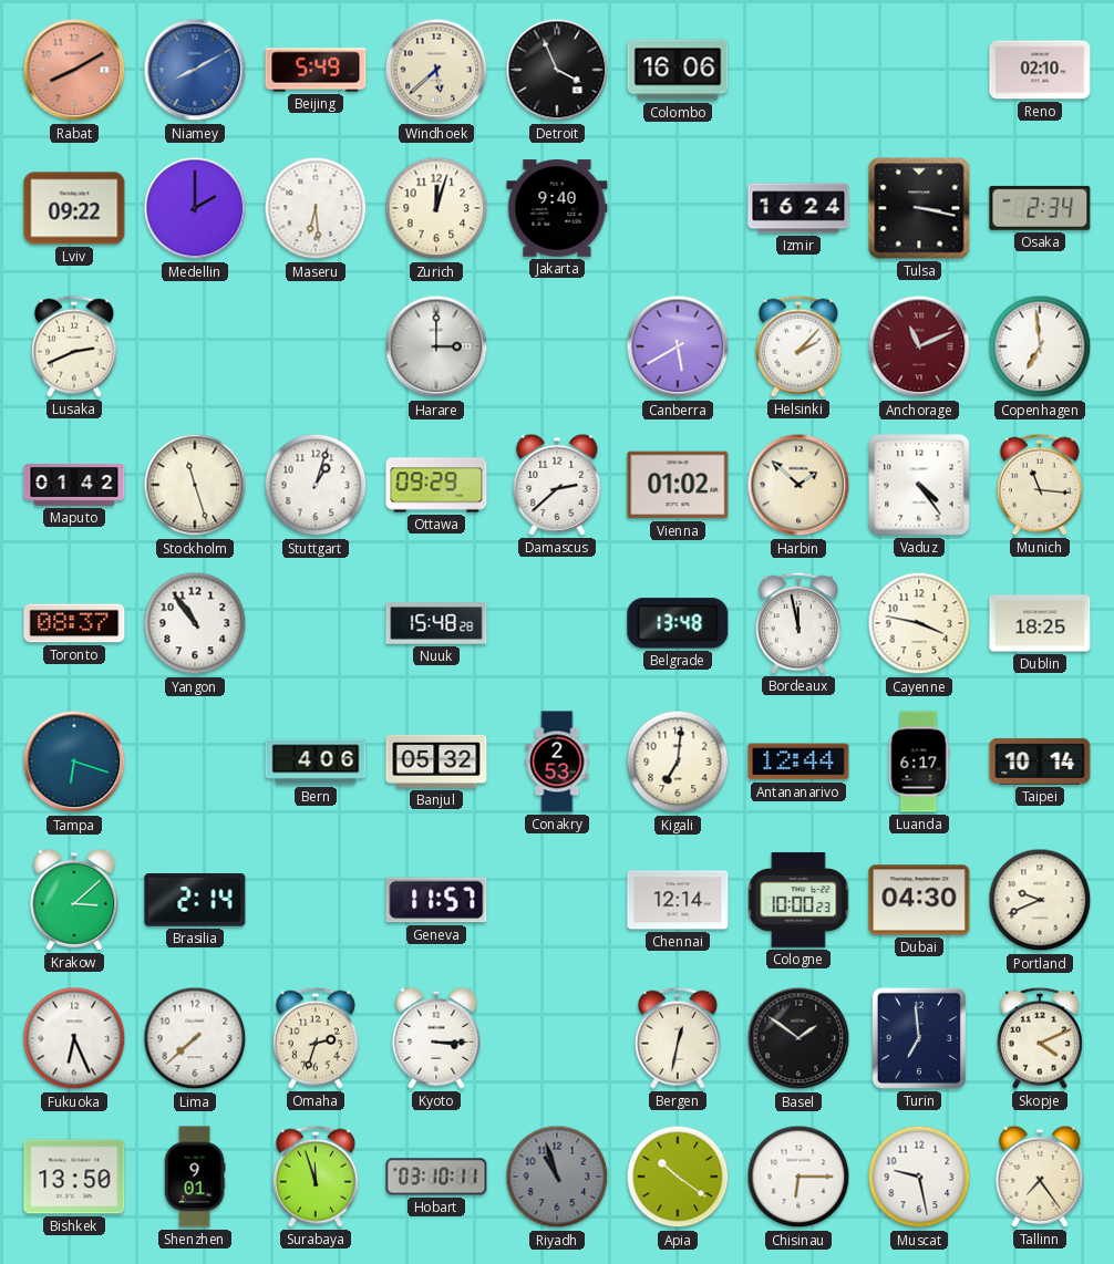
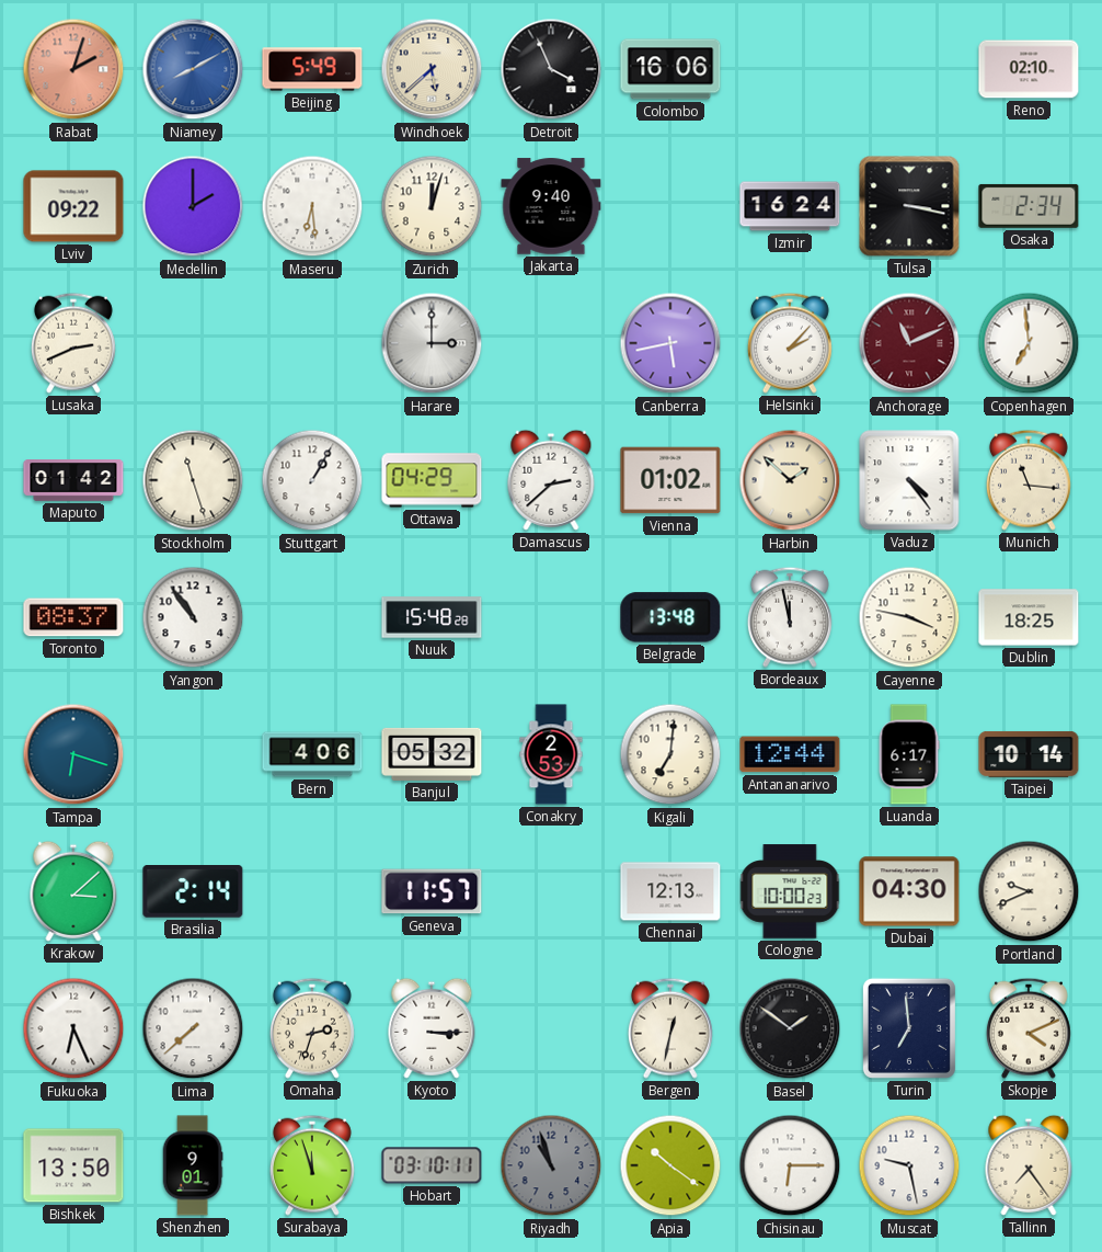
Rabat: 8:10 -> 2:03
Canberra: 5:40 -> 5:43
Stuttgart: 1:03 -> 1:05
Ottawa: 09:29 -> 04:29
Chennai: 12:14 -> 12:13
